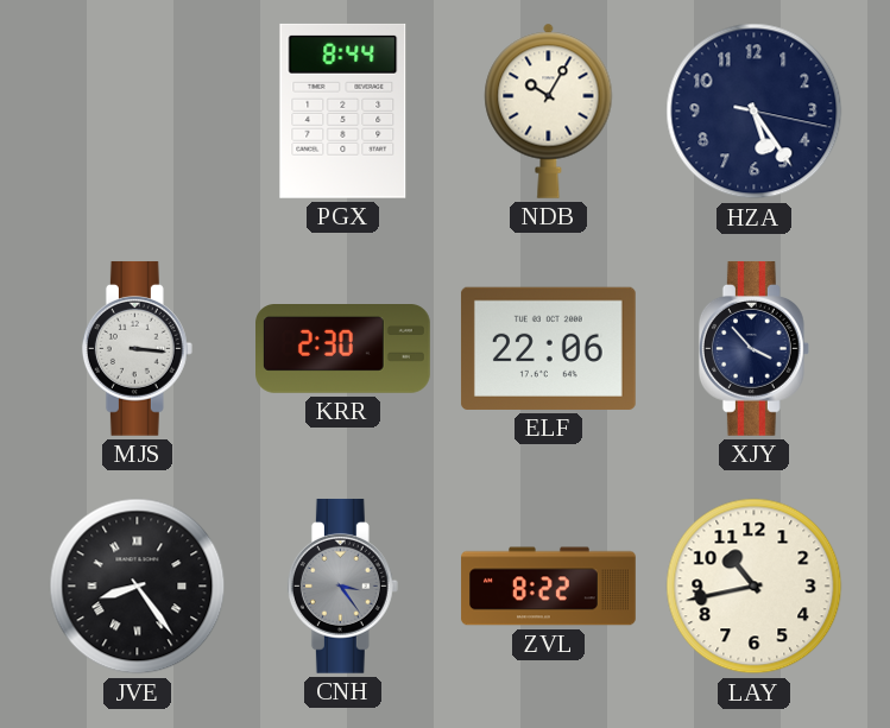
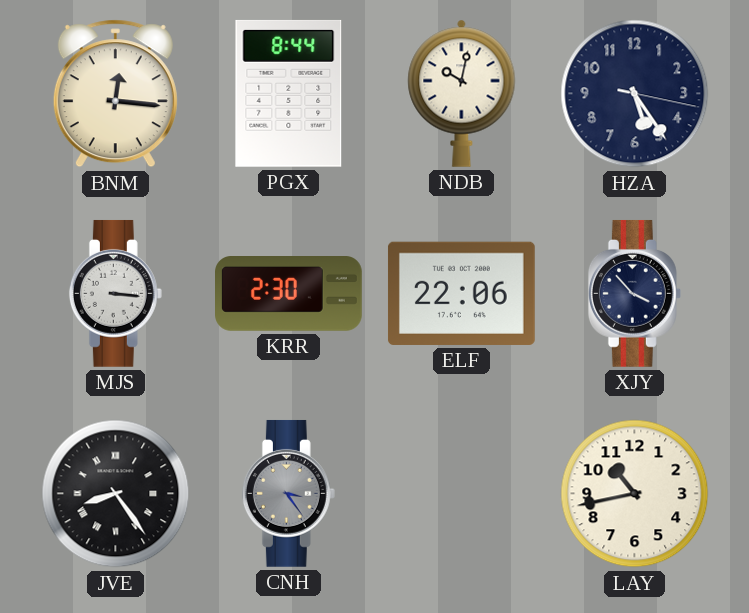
BNM: none -> 12:16
NDB: 10:05 -> 10:02
ZVL: 8:22 -> none
